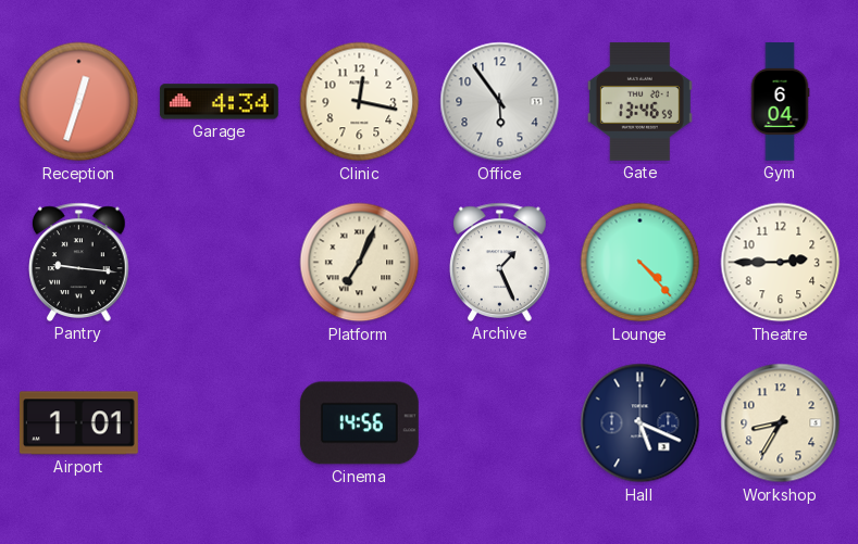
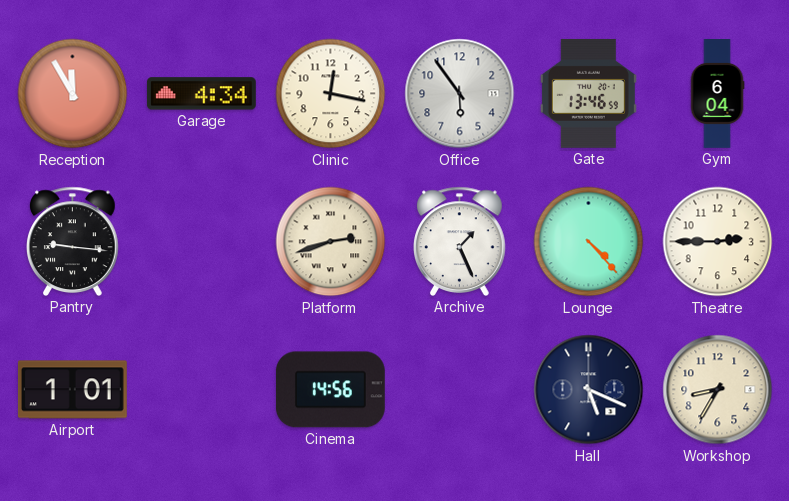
Reception: 12:33 -> 11:55
Platform: 7:04 -> 2:42
